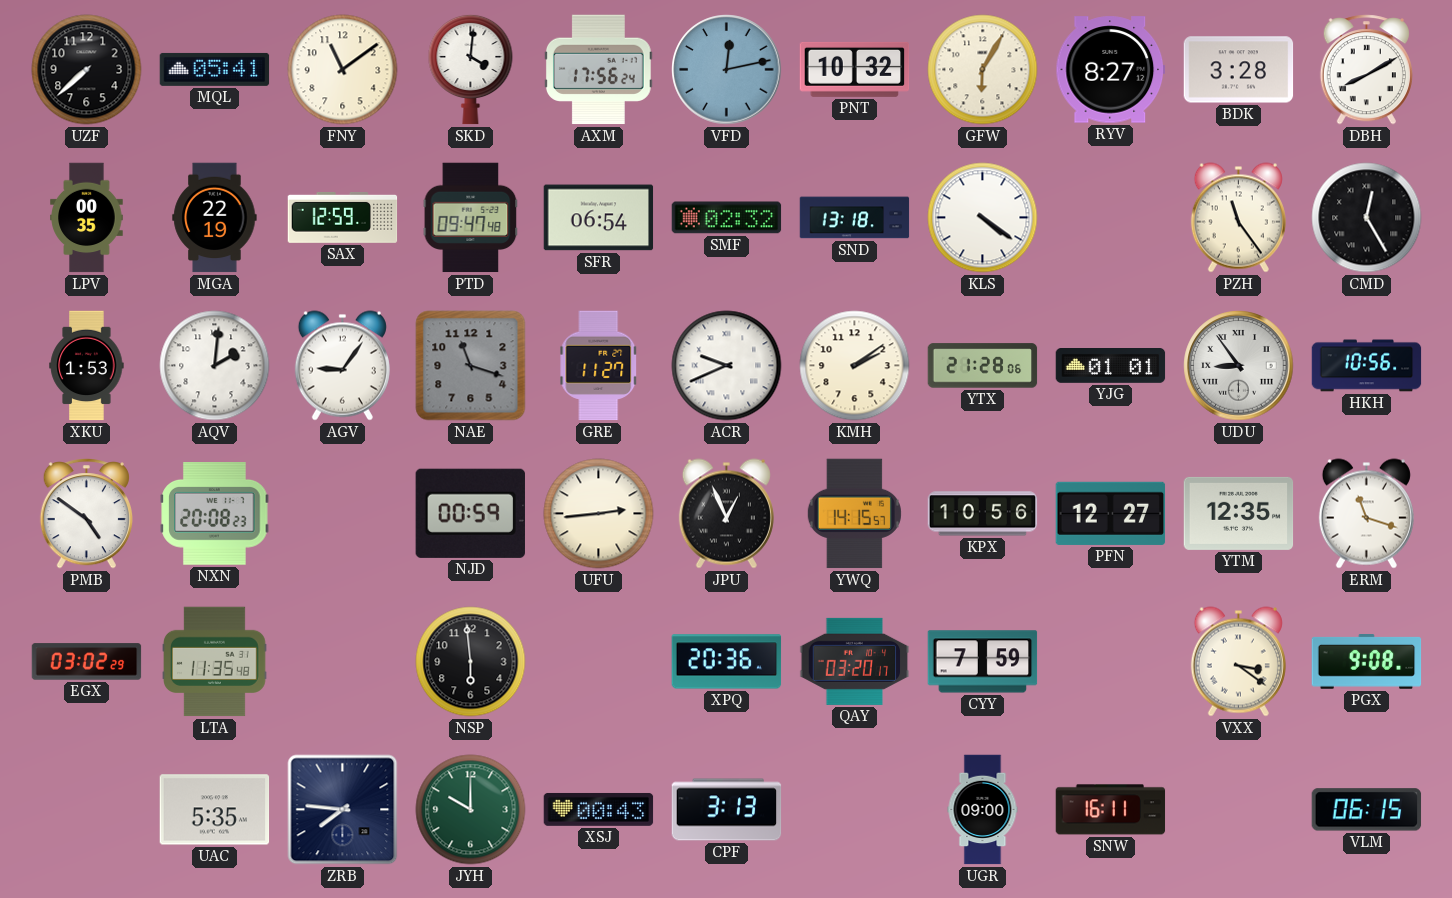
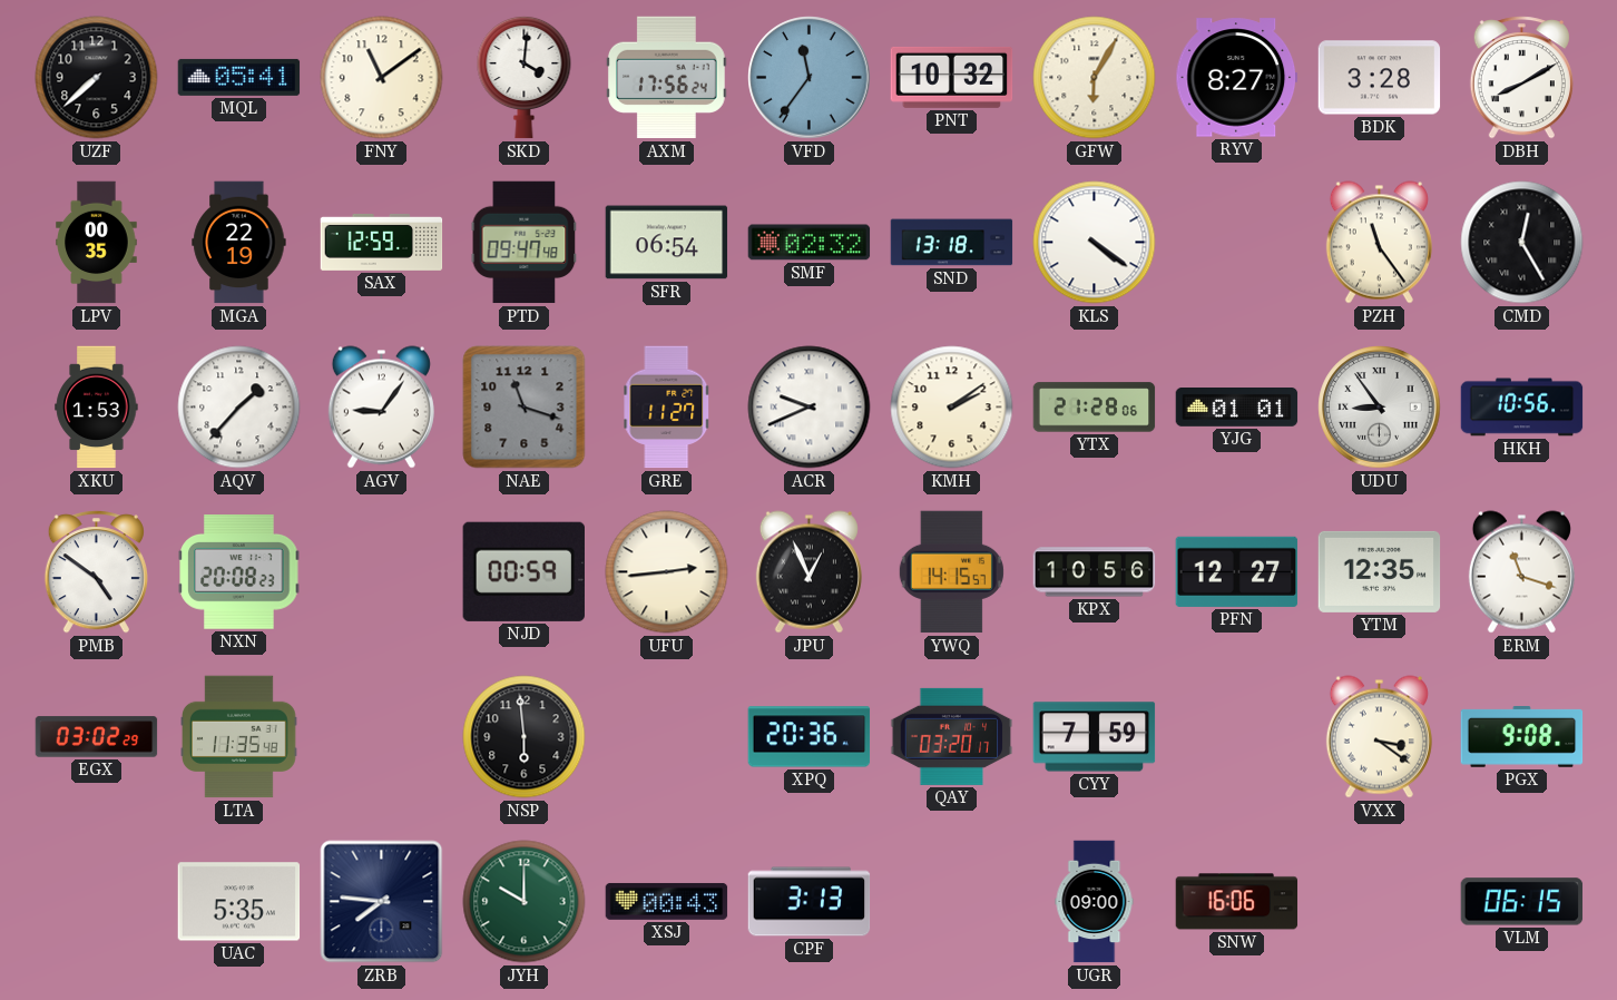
VFD: 12:13 -> 11:36
AQV: 2:01 -> 1:37
SNW: 16:11 -> 16:06
